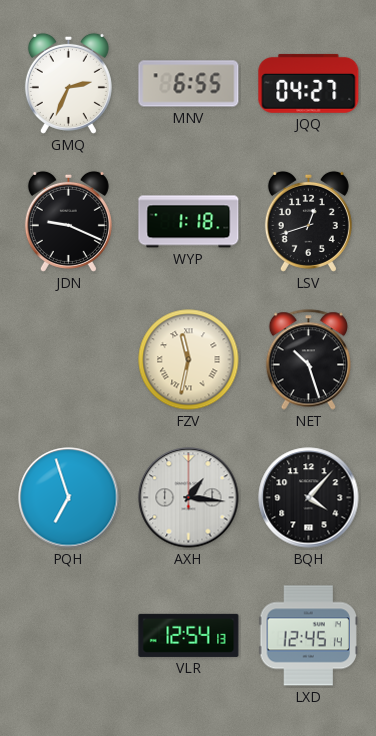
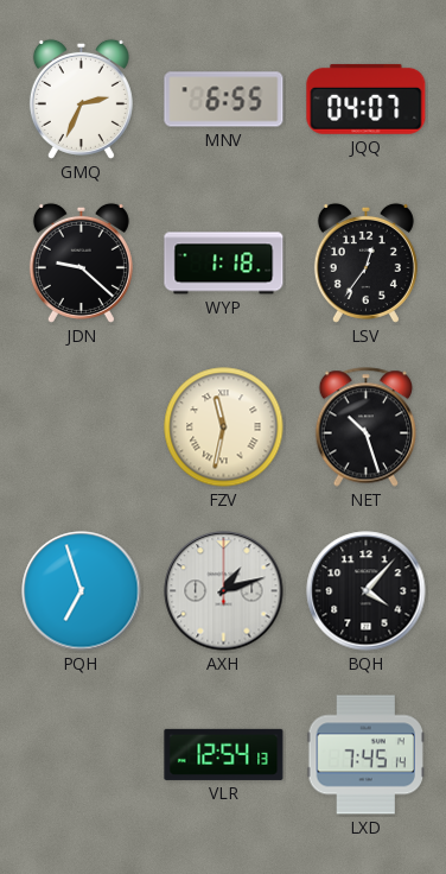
JQQ: 04:27 -> 04:07
JDN: 9:19 -> 9:22
LSV: 12:42 -> 12:36
AXH: 1:16 -> 1:12
LXD: 12:45 -> 7:45
